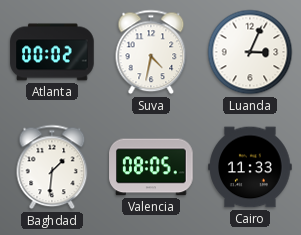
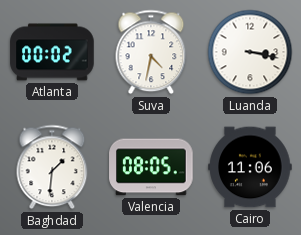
Luanda: 3:04 -> 3:17
Cairo: 11:33 -> 11:06
